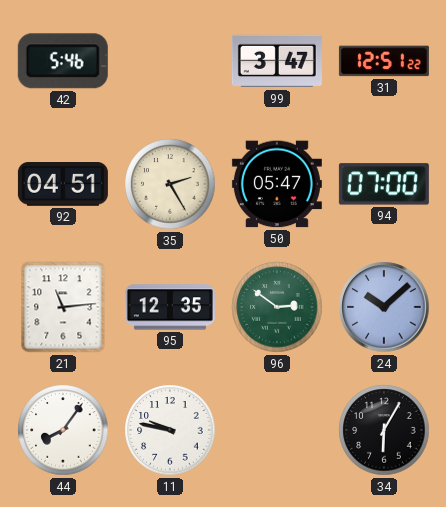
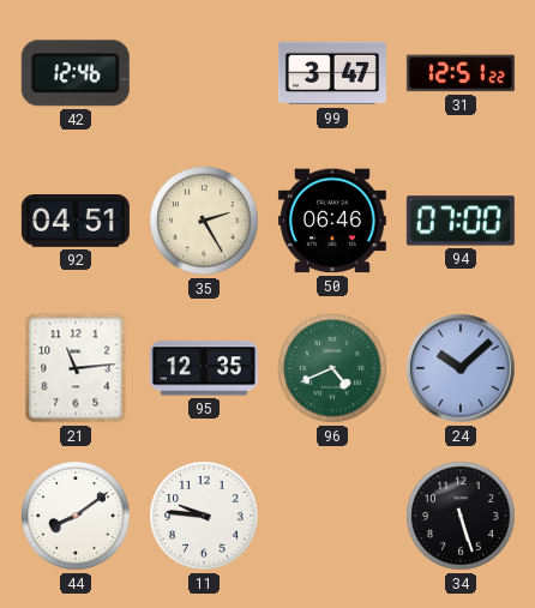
42: 5:46 -> 12:46
50: 05:47 -> 06:46
96: 2:51 -> 4:41
44: 8:06 -> 8:09
11: 9:47 -> 9:46
34: 6:05 -> 5:27
